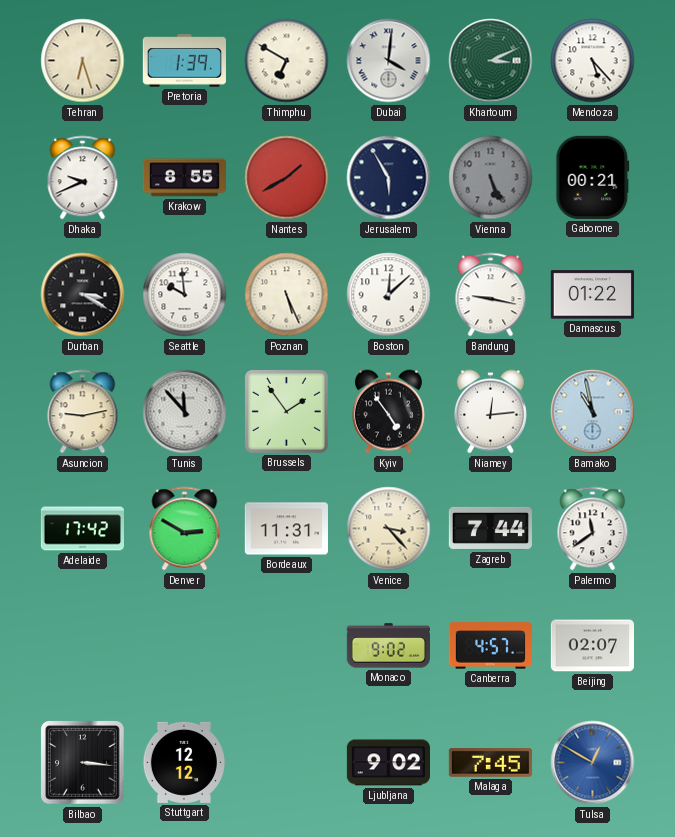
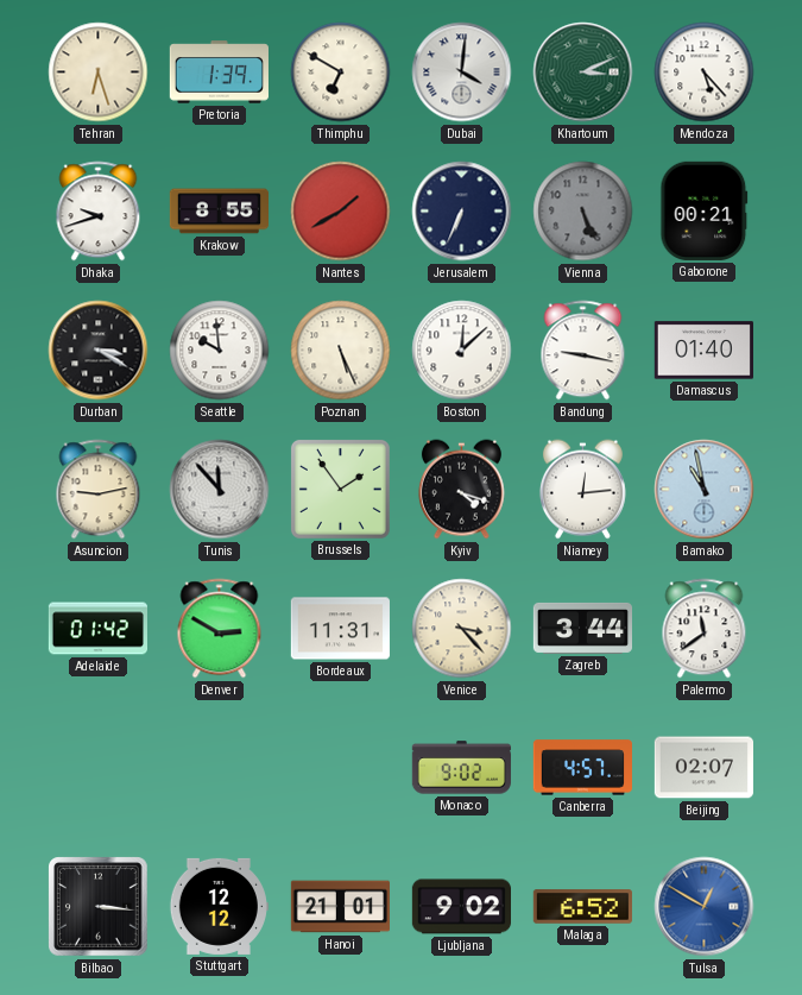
Dhaka: 9:41 -> 9:42
Jerusalem: 5:55 -> 6:34
Damascus: 01:22 -> 01:40
Kyiv: 4:54 -> 4:18
Adelaide: 17:42 -> 01:42
Zagreb: 7:44 -> 3:44
Hanoi: none -> 21:01
Malaga: 7:45 -> 6:52
